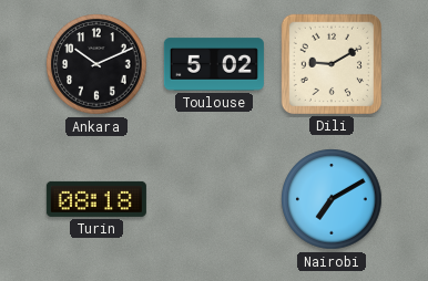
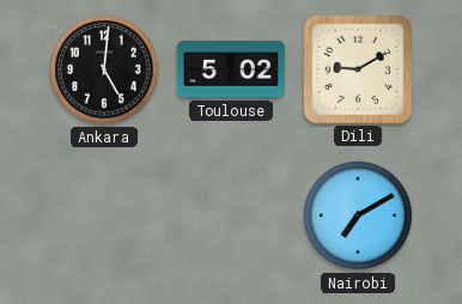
Ankara: 10:11 -> 5:01
Turin: 08:18 -> none
